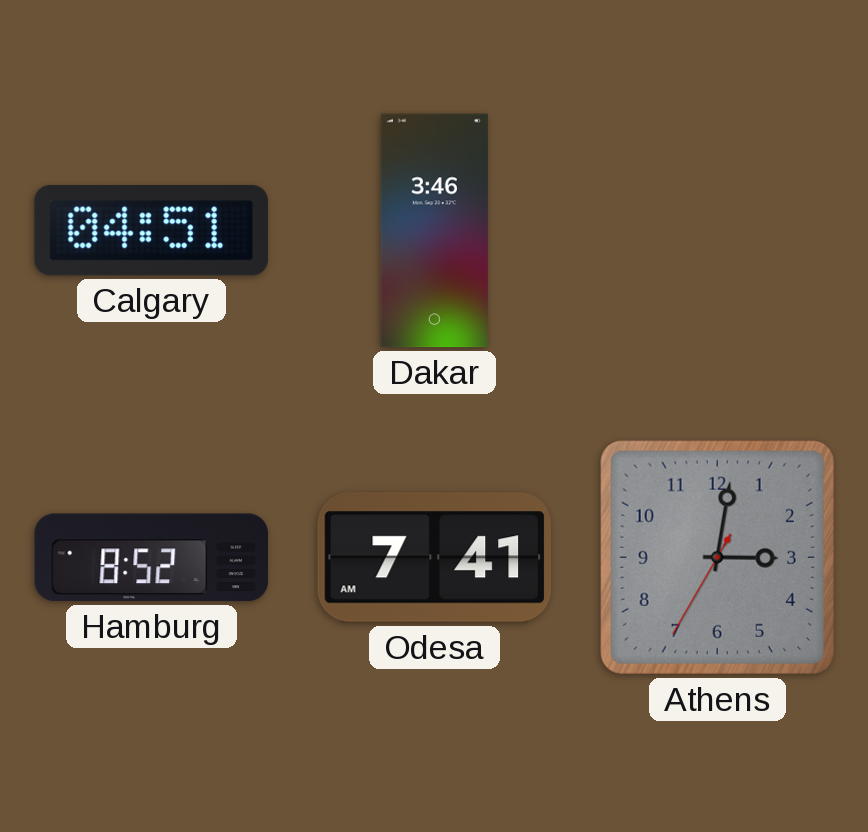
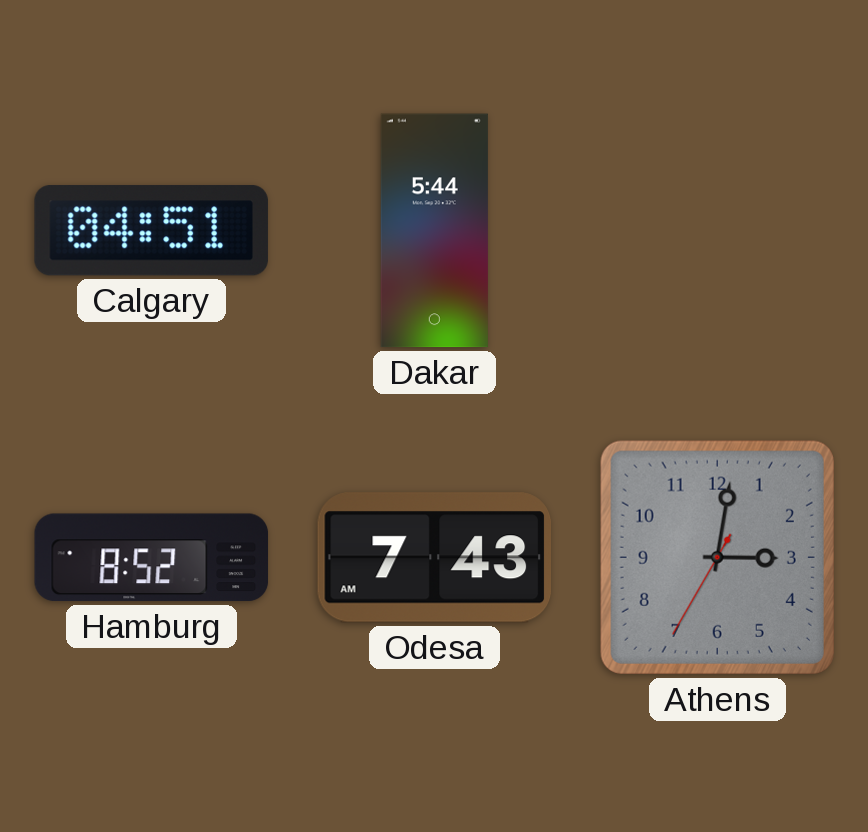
Dakar: 3:46 -> 5:44
Odesa: 7:41 -> 7:43
